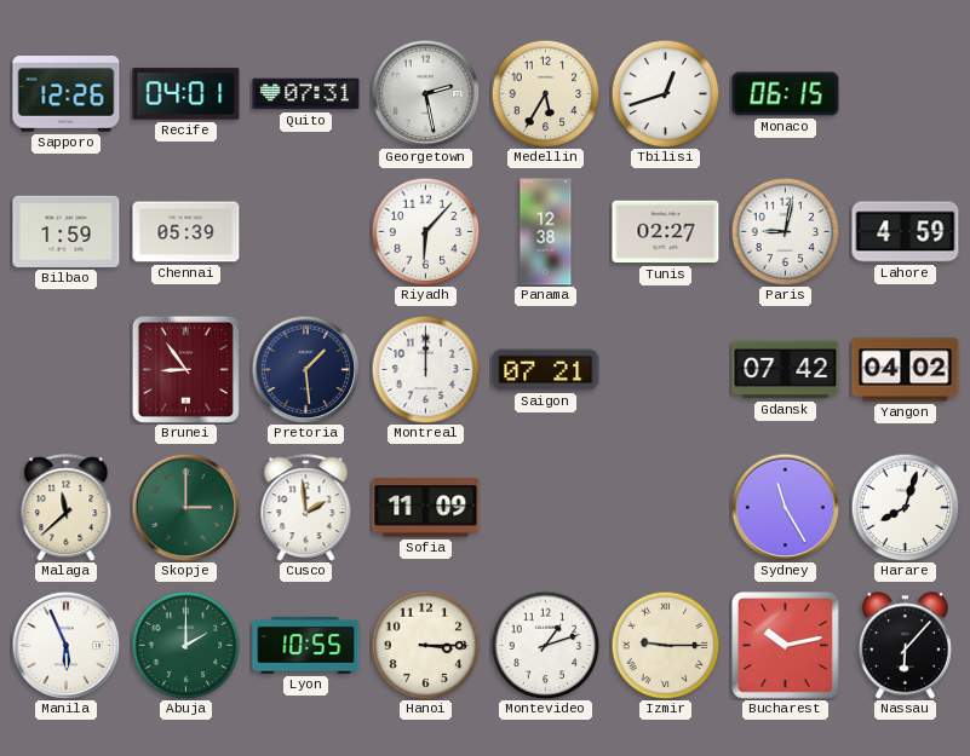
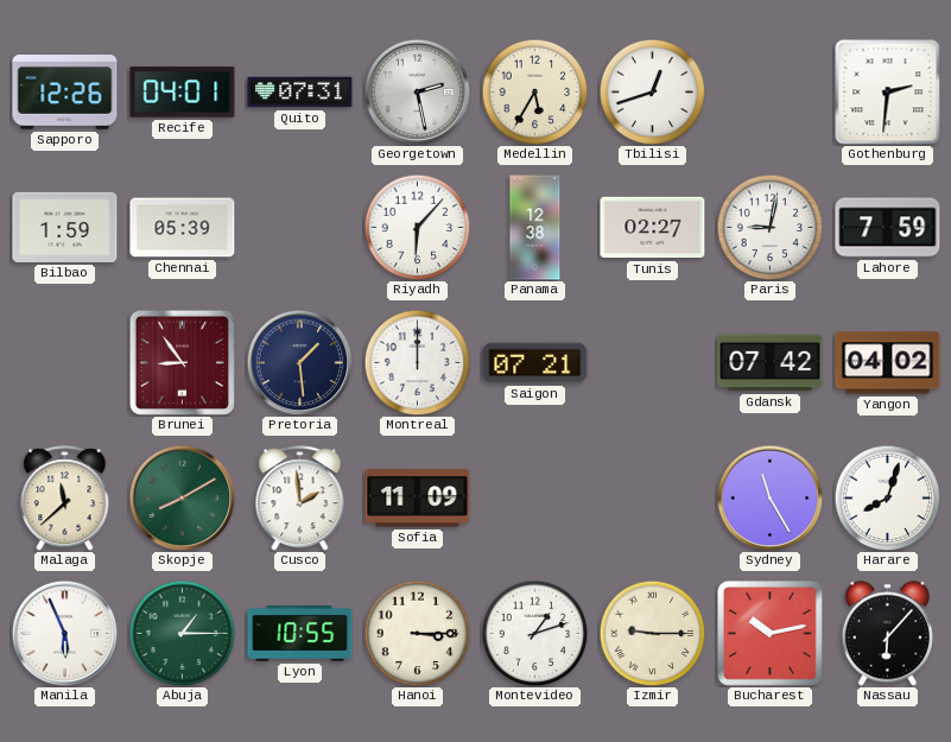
Monaco: 06:15 -> none
Gothenburg: none -> 2:31
Lahore: 4:59 -> 7:59
Skopje: 3:00 -> 8:10
Abuja: 2:00 -> 1:15
